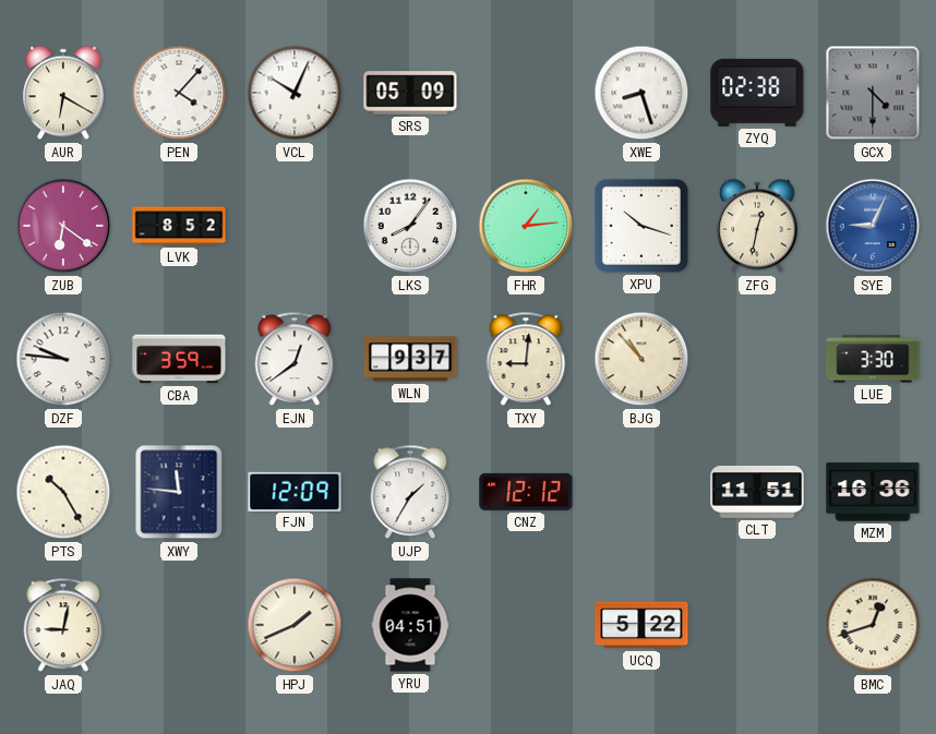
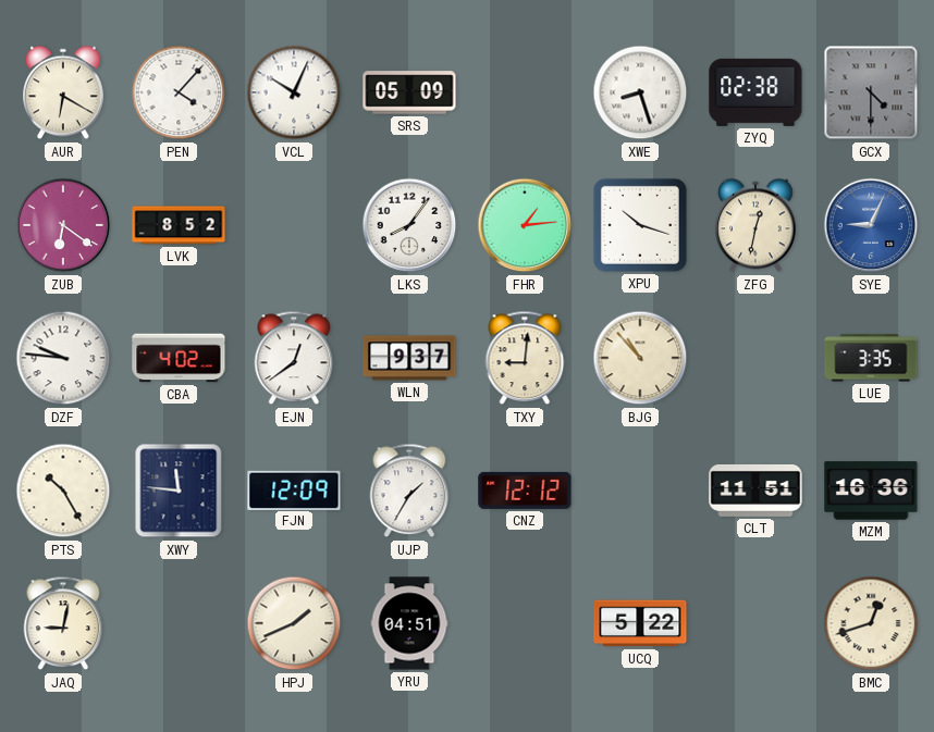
CBA: 3:59 -> 4:02
LUE: 3:30 -> 3:35
